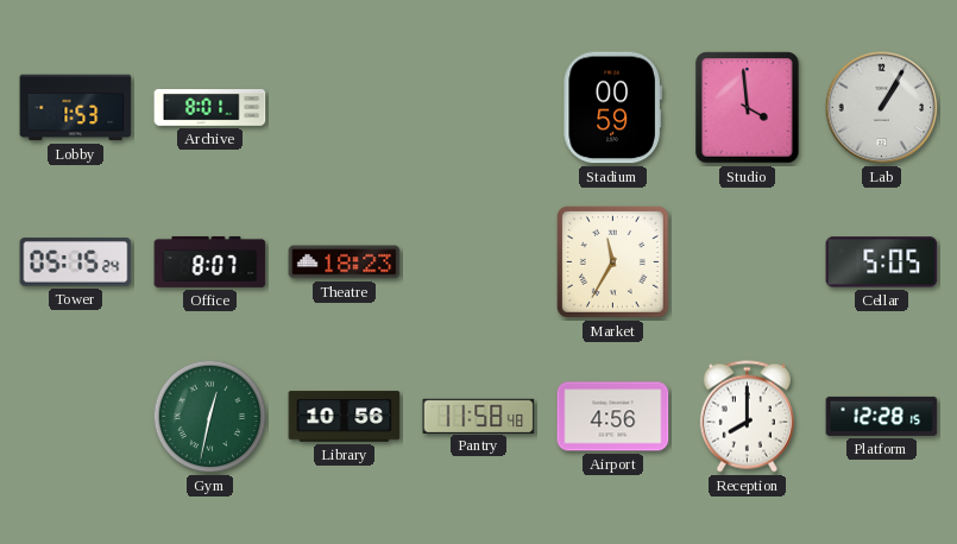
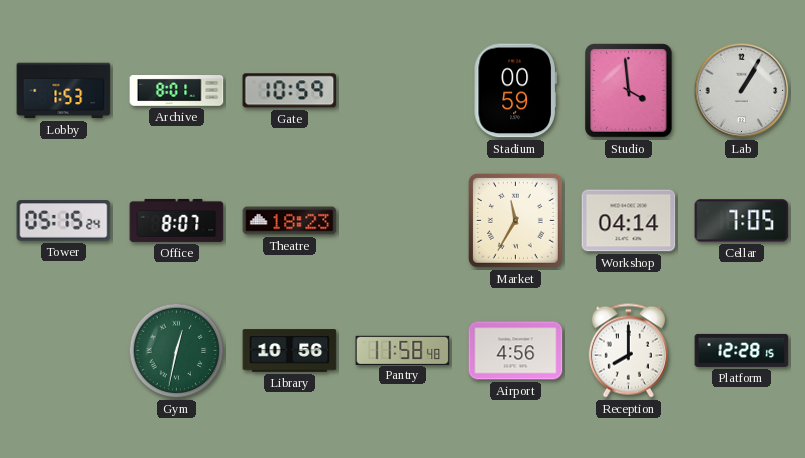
Gate: none -> 10:59
Workshop: none -> 04:14
Cellar: 5:05 -> 7:05
